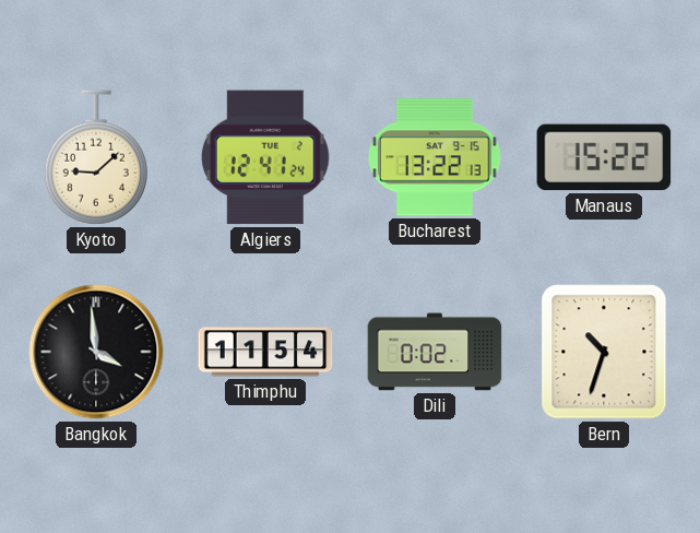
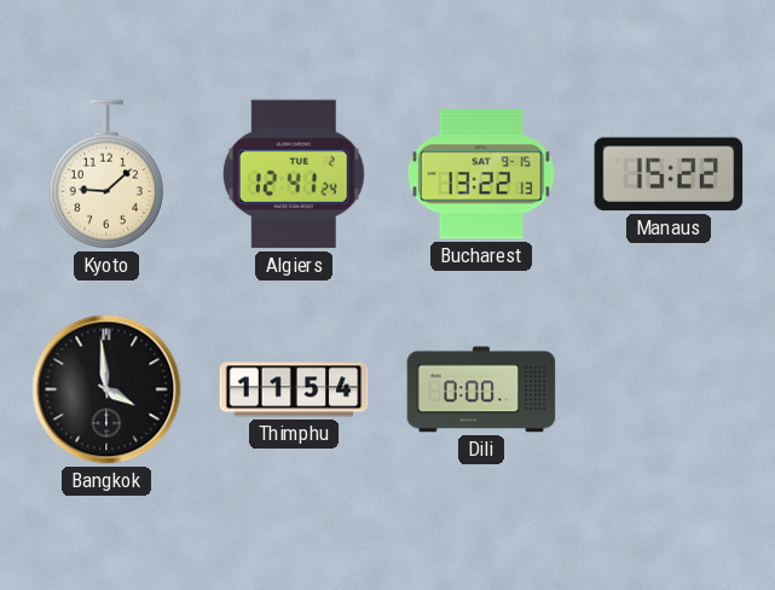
Dili: 0:02 -> 0:00
Bern: 10:33 -> none
